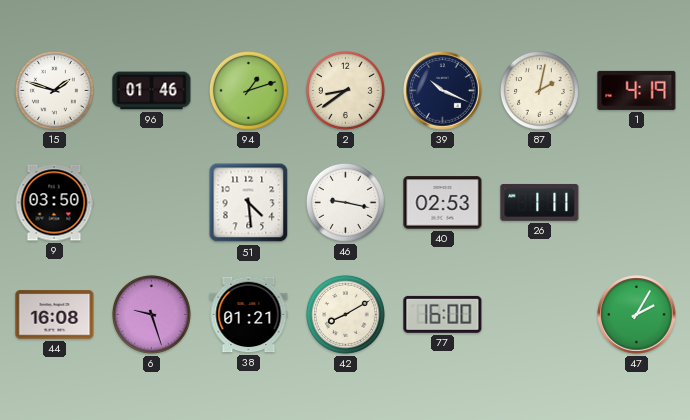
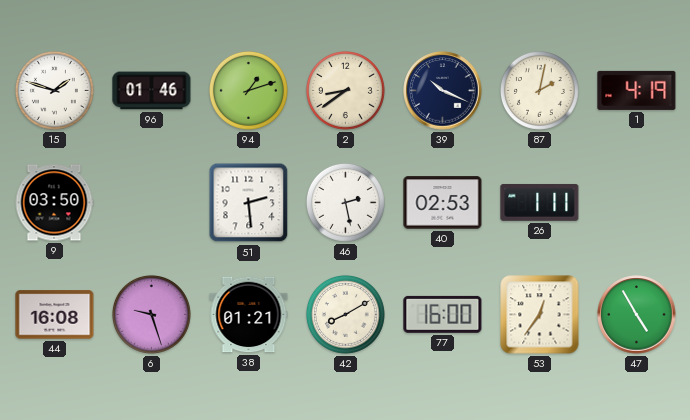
51: 4:29 -> 2:29
46: 9:17 -> 2:28
53: none -> 12:36
47: 2:05 -> 4:55
